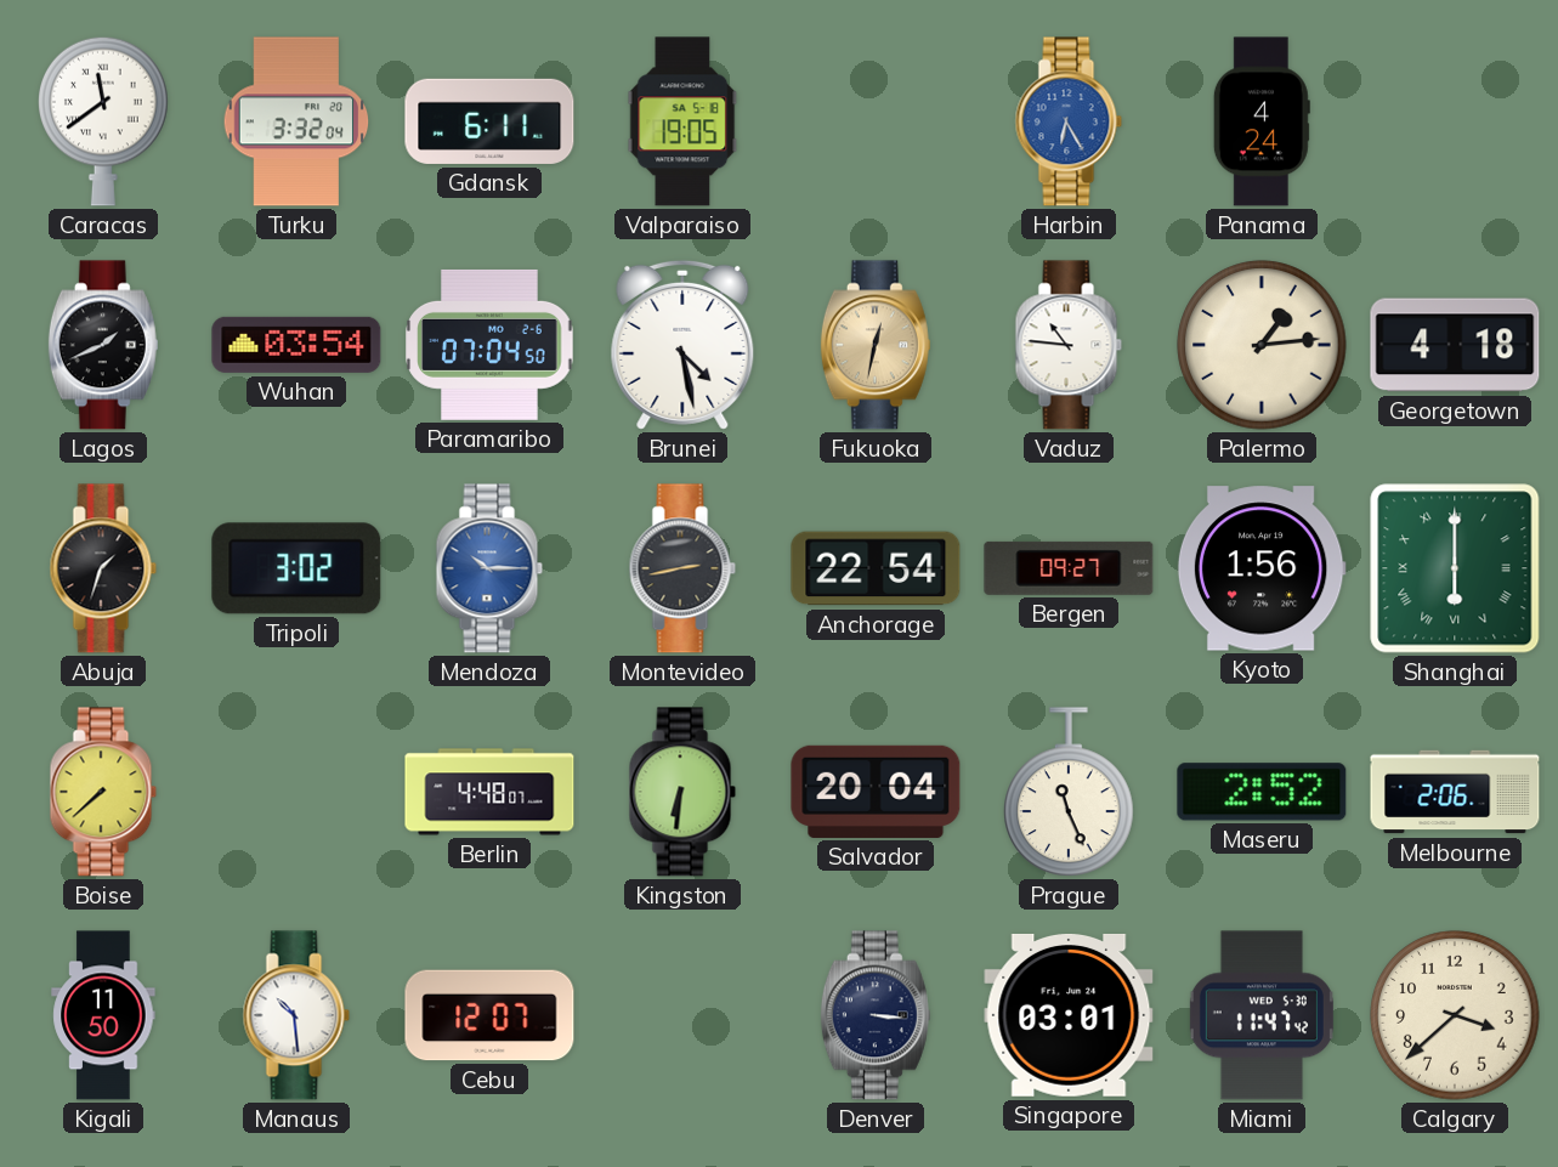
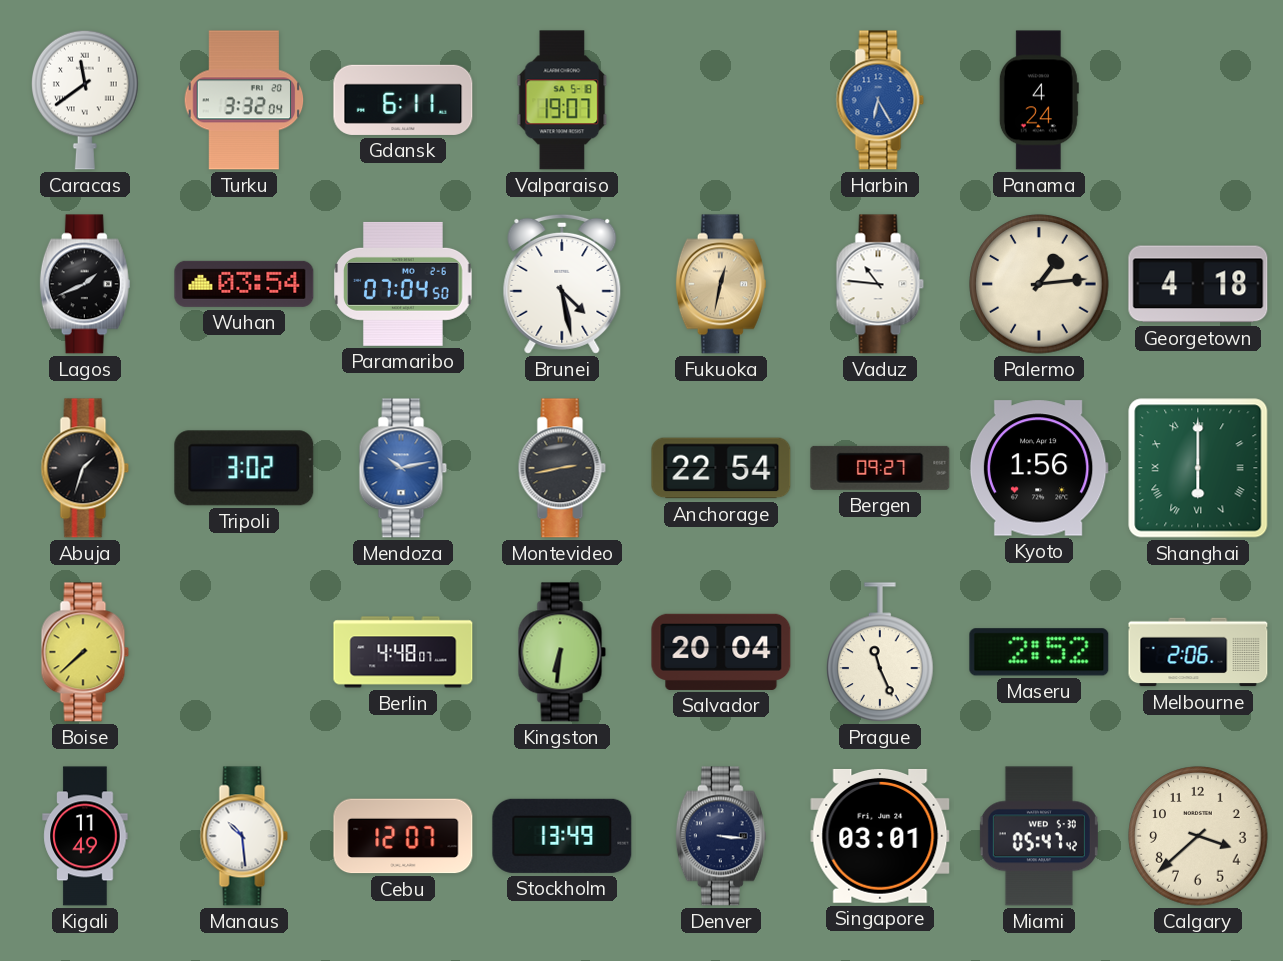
Valparaiso: 19:05 -> 19:07
Mendoza: 10:15 -> 10:13
Kigali: 11:50 -> 11:49
Stockholm: none -> 13:49
Miami: 11:47 -> 05:47
